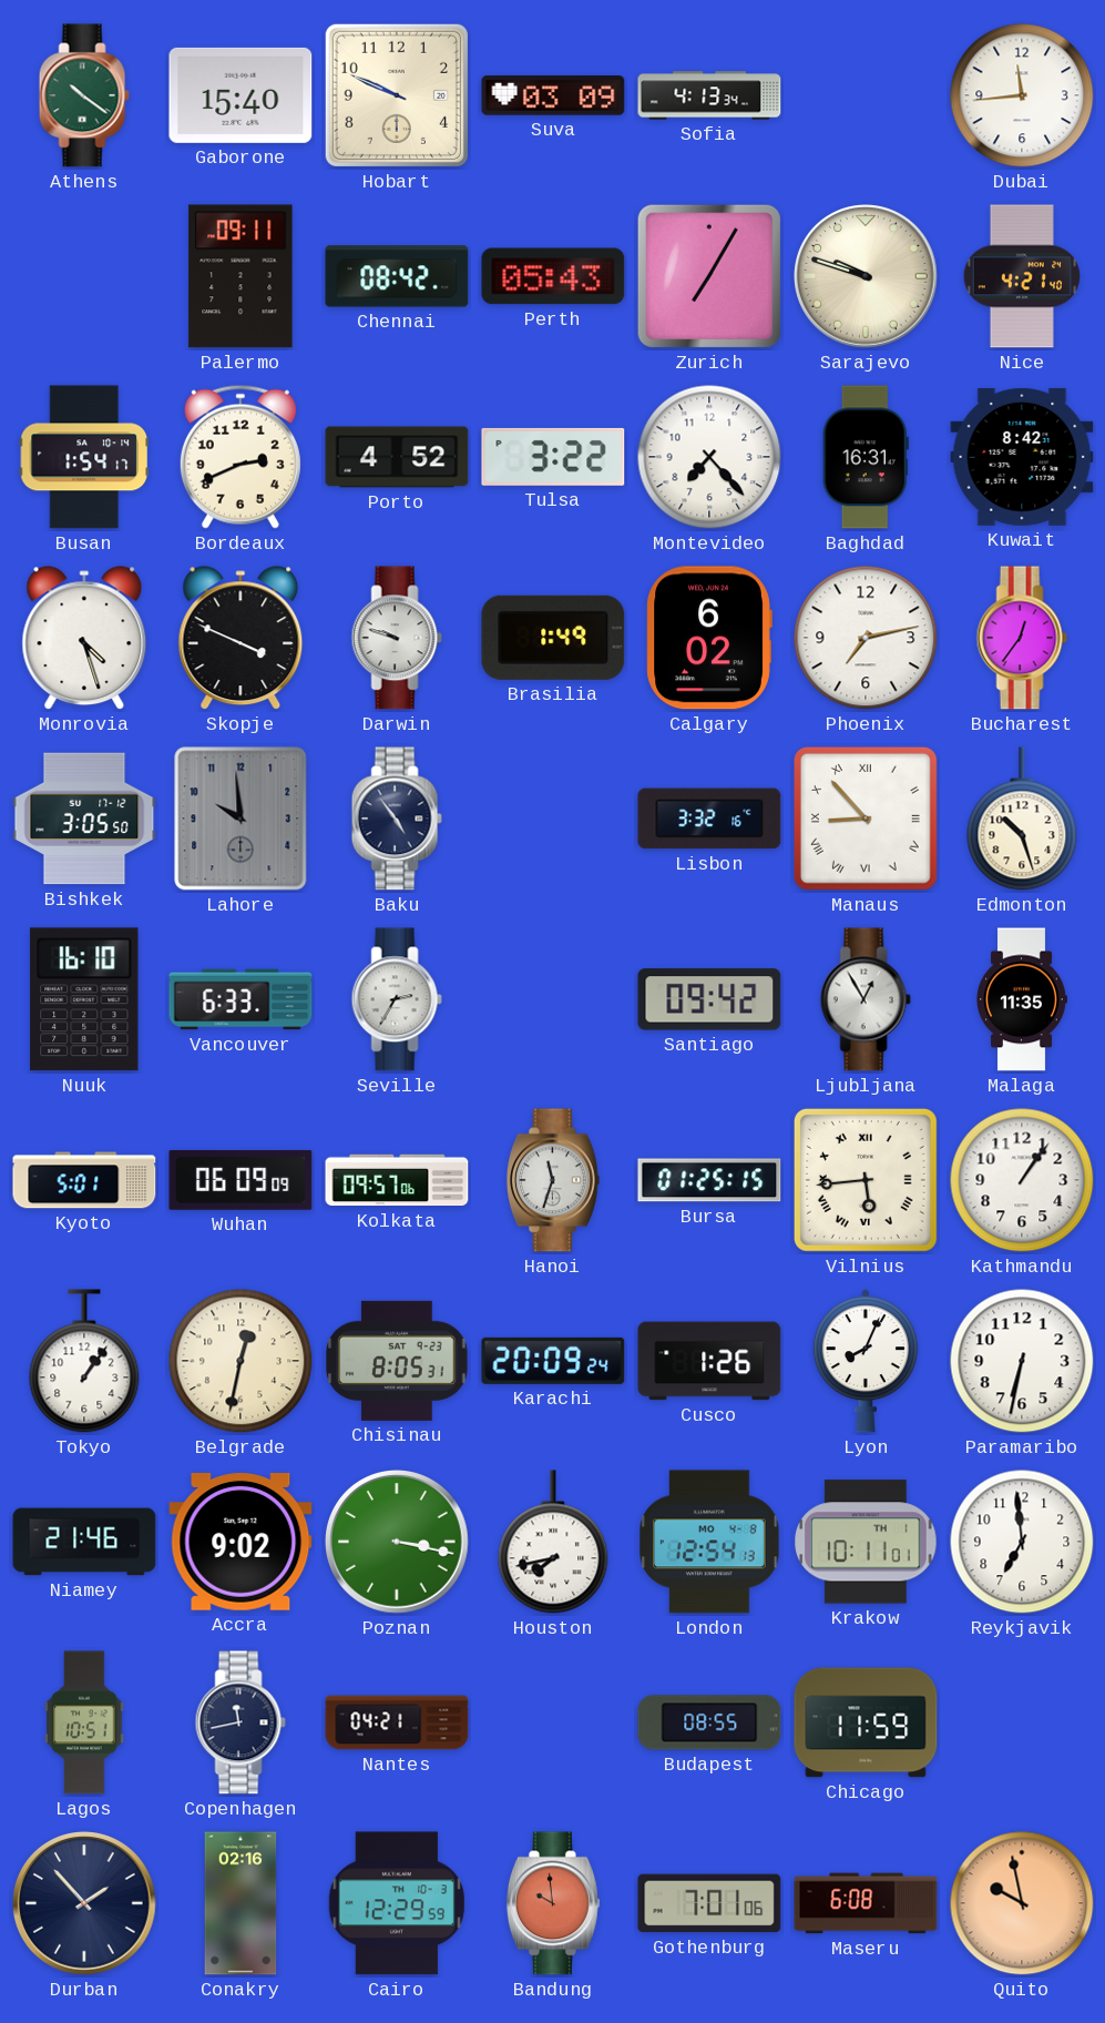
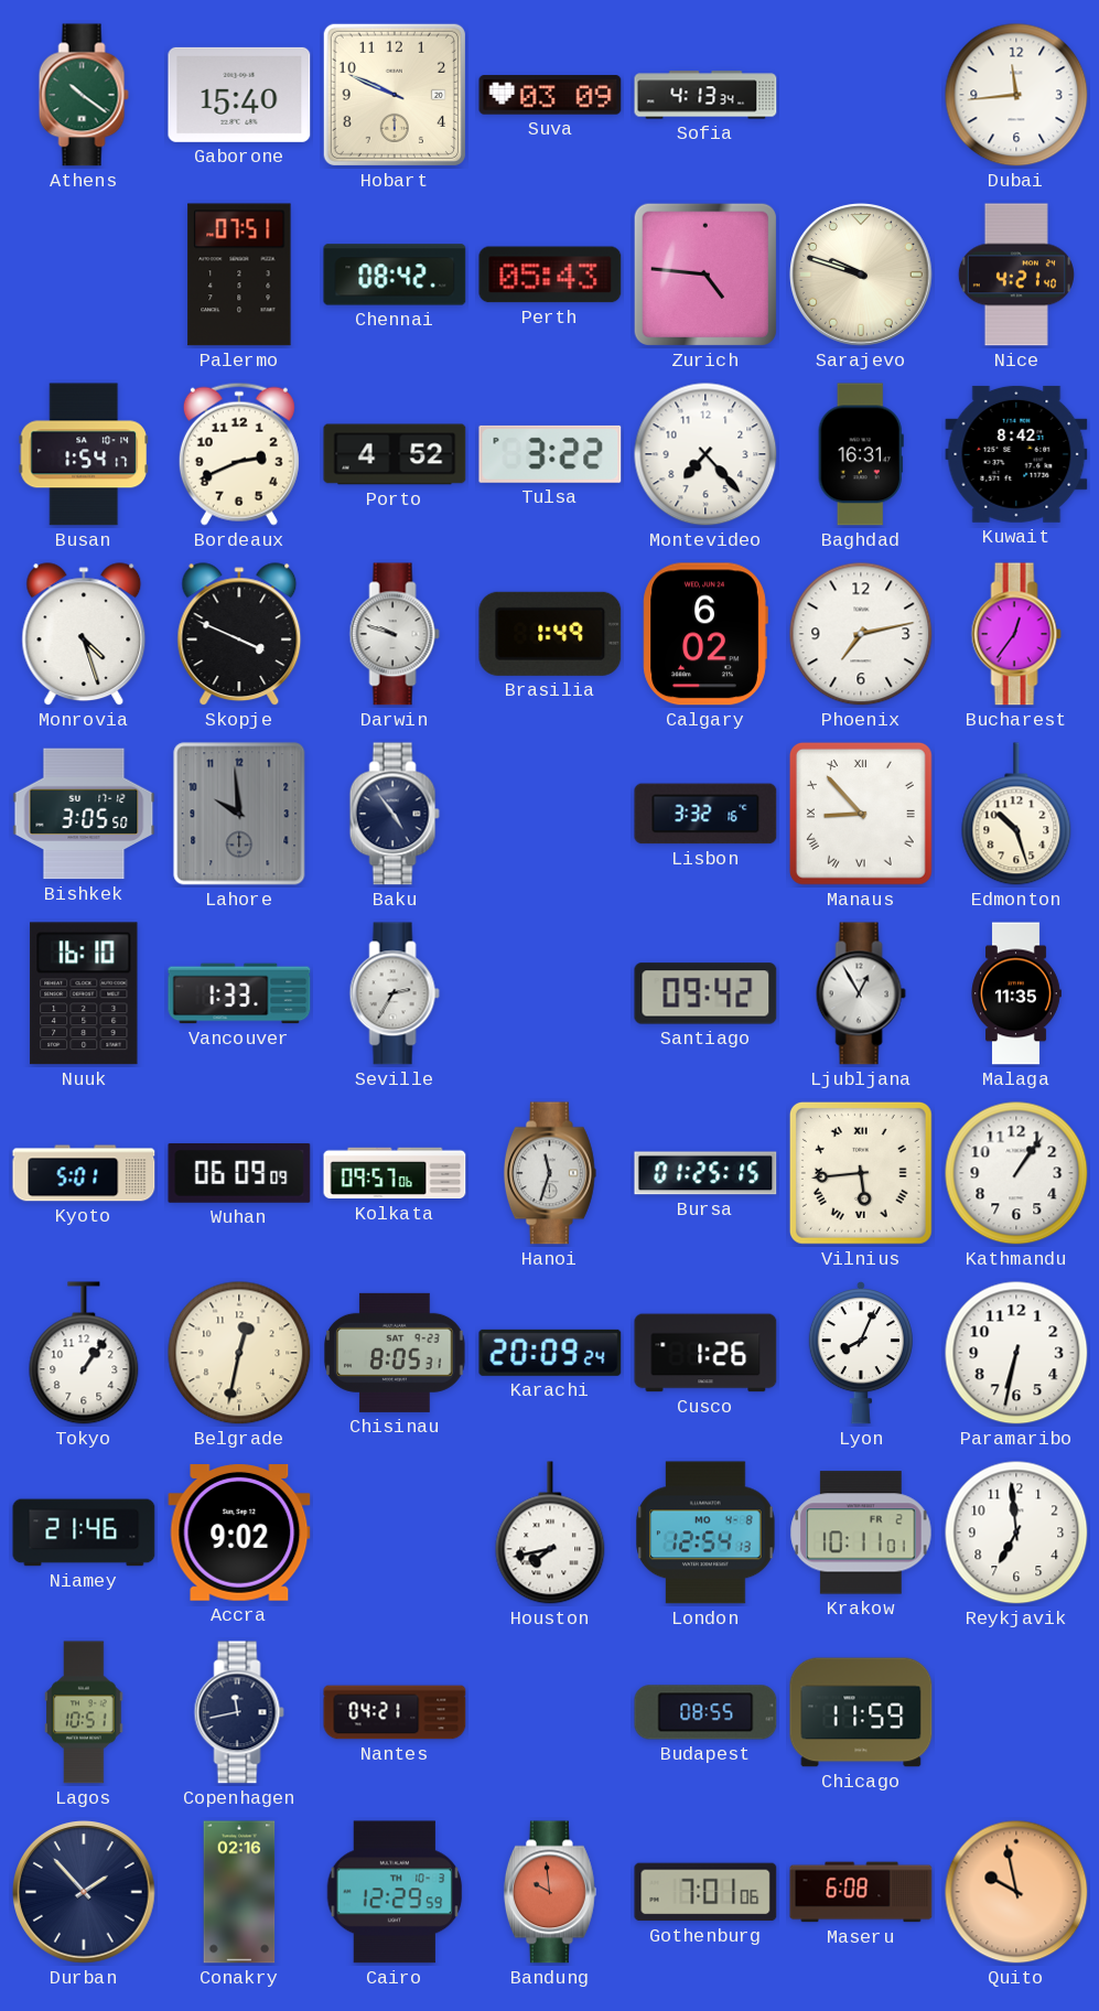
Palermo: 09:11 -> 07:51
Zurich: 7:05 -> 4:46
Vancouver: 6:33 -> 1:33
Poznan: 3:17 -> none
Krakow date: TH 1 -> FR 2
